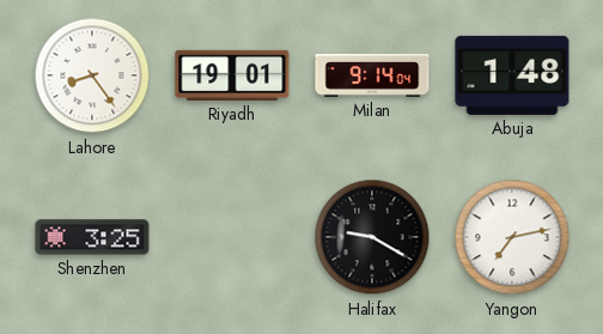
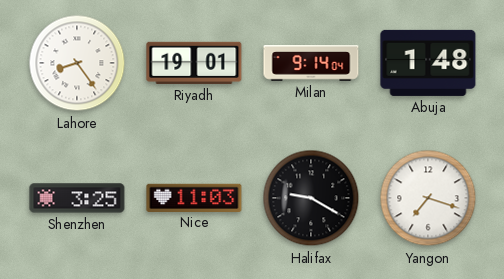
Nice: none -> 11:03
Yangon: 7:13 -> 7:18
